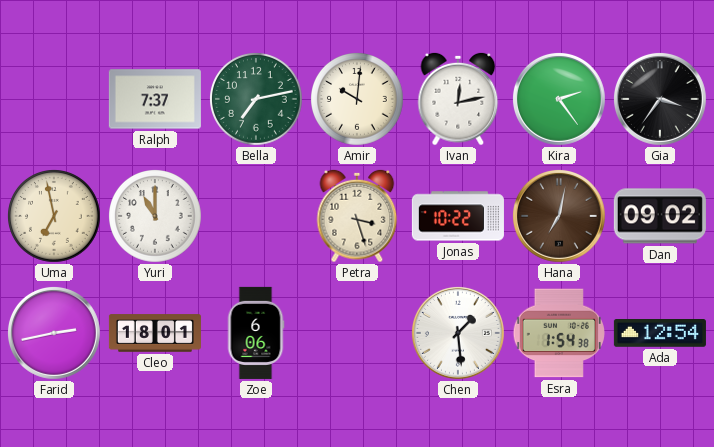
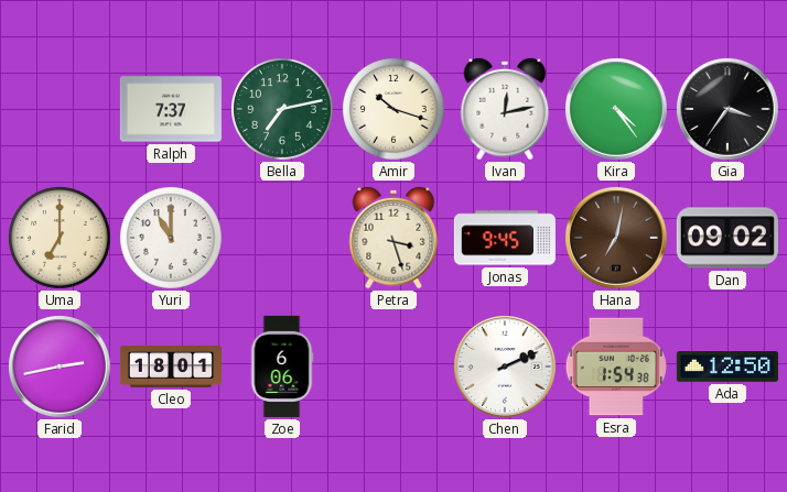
Amir: 10:01 -> 10:18
Kira: 2:24 -> 4:24
Uma: 6:58 -> 7:00
Jonas: 10:22 -> 9:45
Chen: 1:29 -> 2:11
Ada: 12:54 -> 12:50
